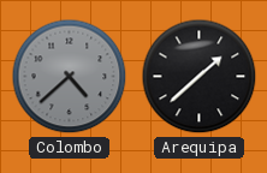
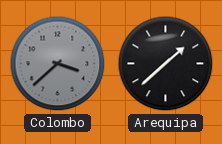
Colombo: 4:38 -> 3:38
